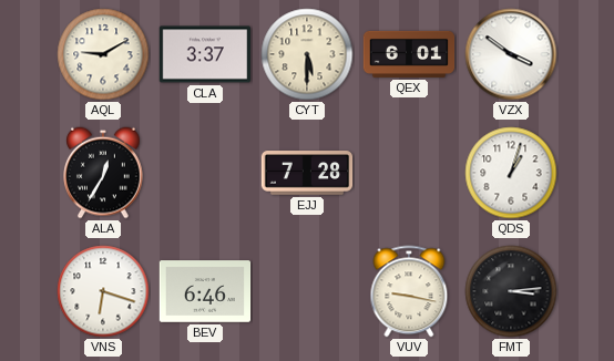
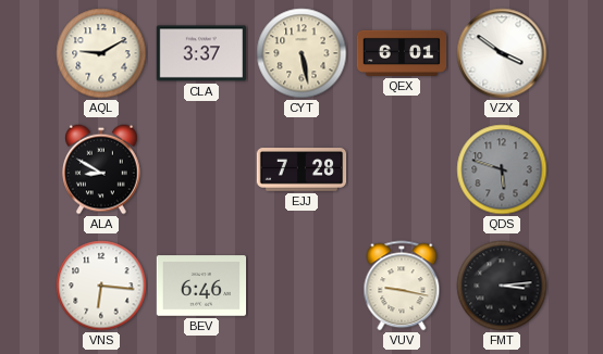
CYT: 5:30 -> 5:28
ALA: 12:35 -> 8:50
QDS: 1:03 -> 5:48
QDS dial: white -> grey
VNS: 6:18 -> 6:16
